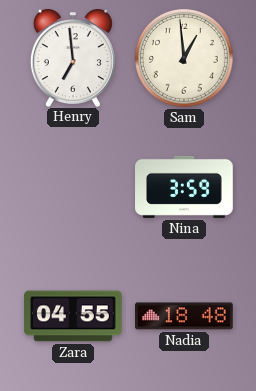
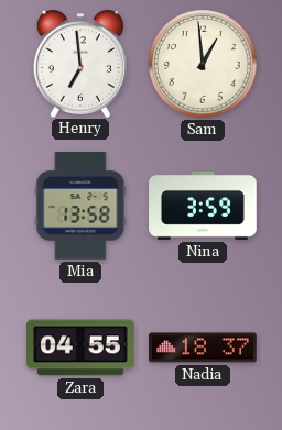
Mia: none -> 13:58
Nadia: 18:48 -> 18:37
